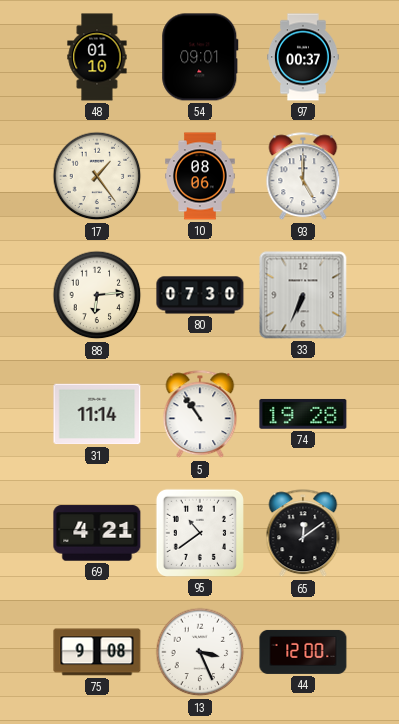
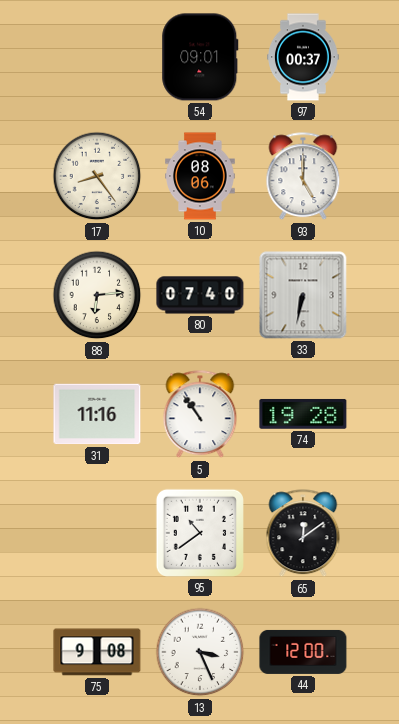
48: 01:10 -> none
17: 1:24 -> 8:24
80: 07:30 -> 07:40
33: 6:34 -> 6:32
31: 11:14 -> 11:16
69: 4:21 -> none
